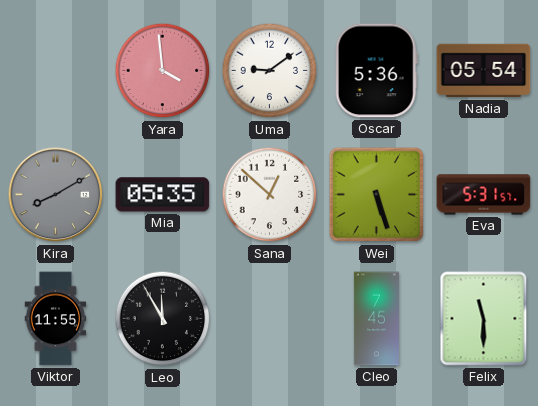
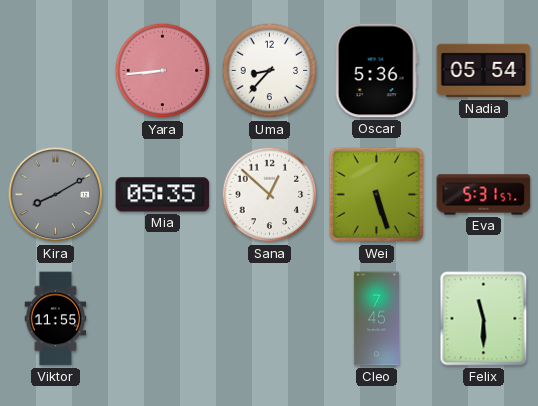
Yara: 3:59 -> 8:44
Uma: 9:09 -> 8:37
Leo: 11:55 -> none
